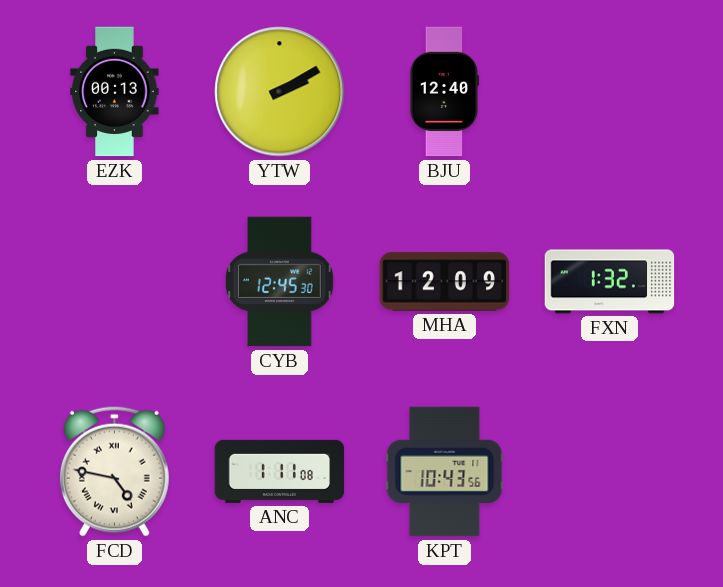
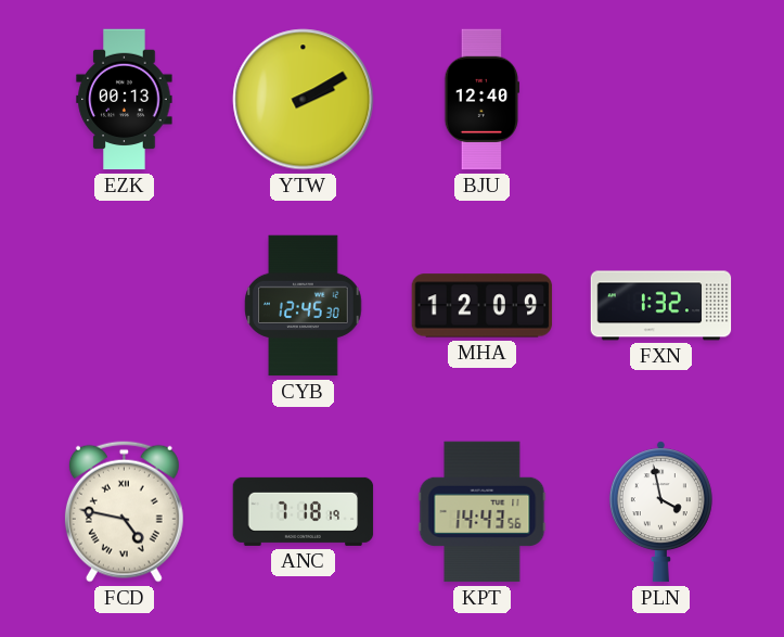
ANC: 1:11 -> 7:18
KPT: 10:43 -> 14:43
PLN: none -> 3:58
